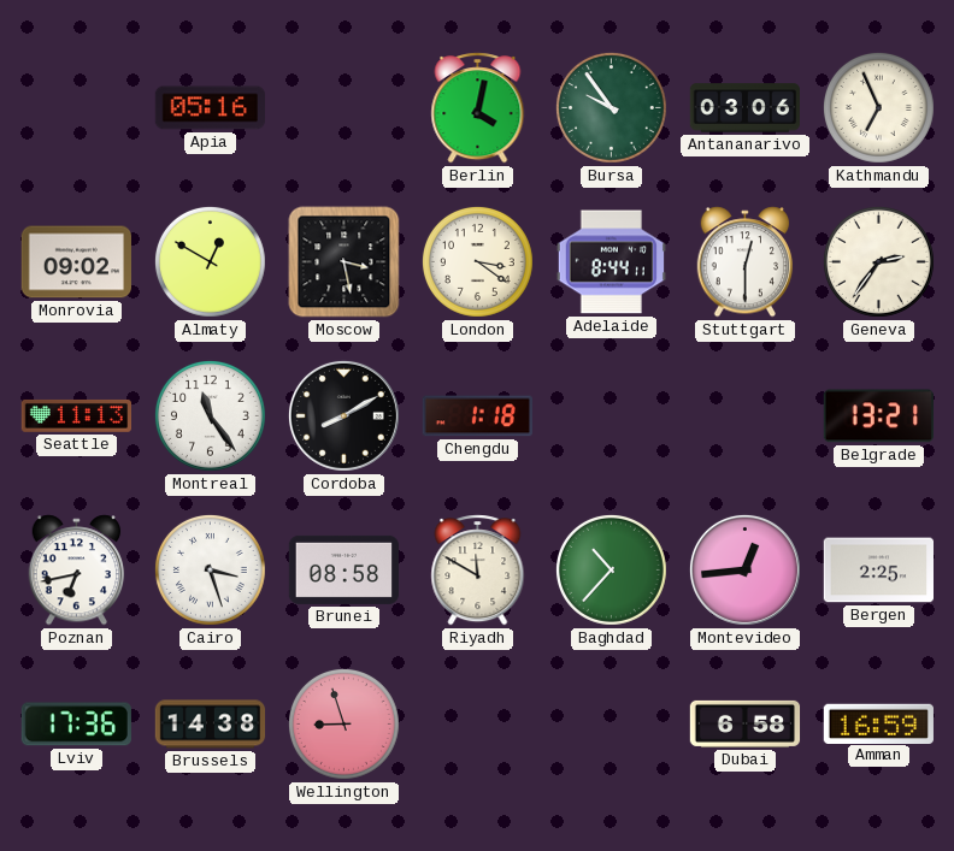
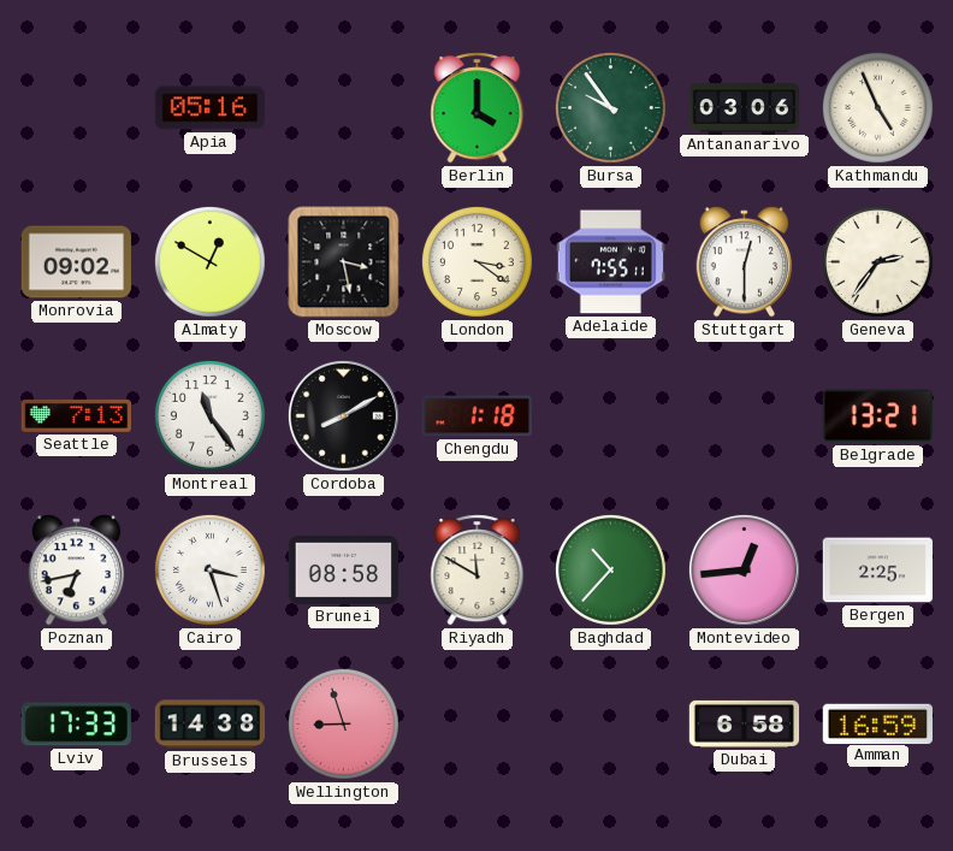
Berlin: 4:02 -> 4:00
Kathmandu: 6:56 -> 4:56
Adelaide: 8:44 -> 7:55
Seattle: 11:13 -> 7:13
Lviv: 17:36 -> 17:33
